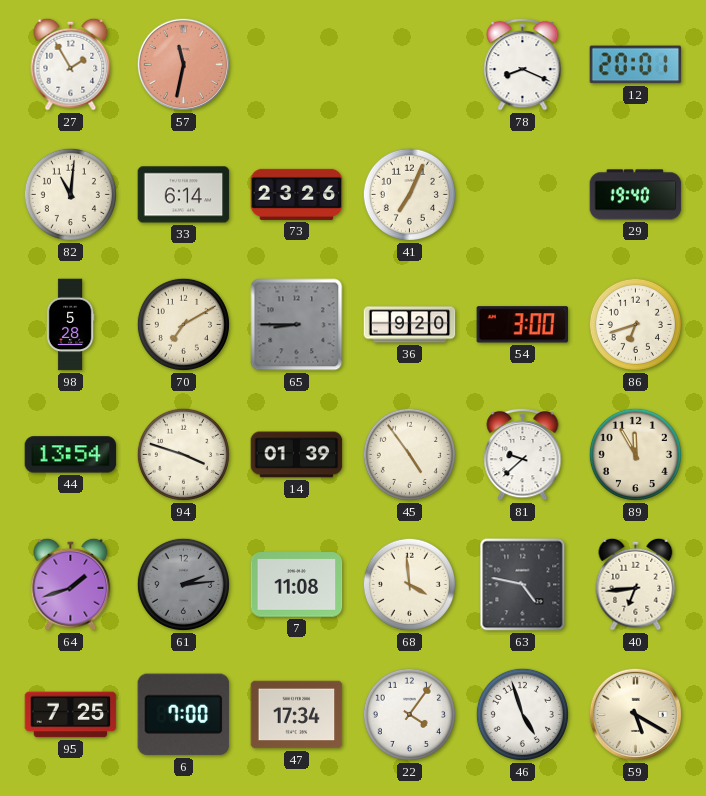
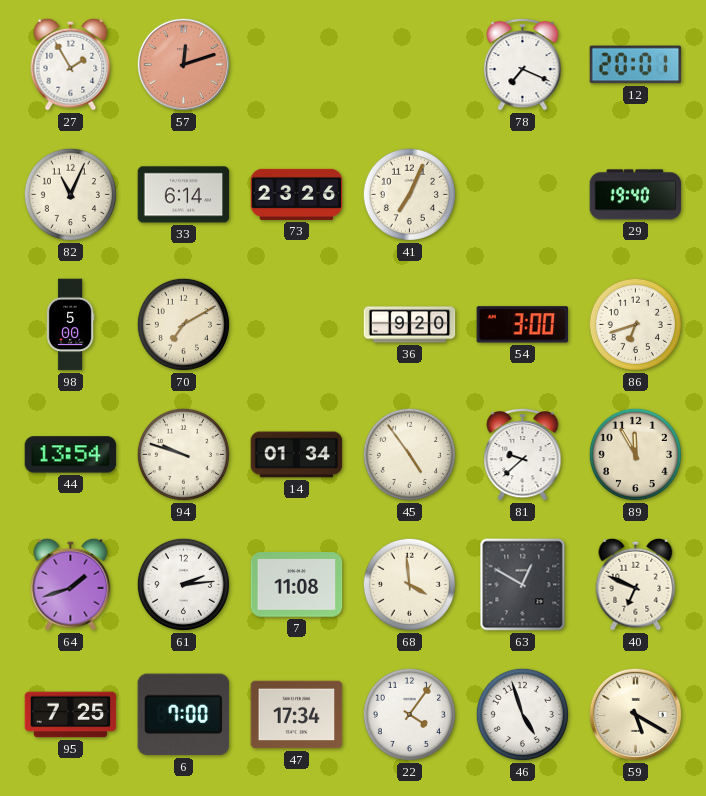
57: 11:32 -> 12:12
78: 8:19 -> 7:19
82: 11:01 -> 11:04
98: 5:28 -> 5:00
65: 8:45 -> none
94: 3:48 -> 9:48
14: 01:39 -> 01:34
61 dial: grey -> white
63: 4:47 -> 12:50
40: 6:44 -> 6:49
